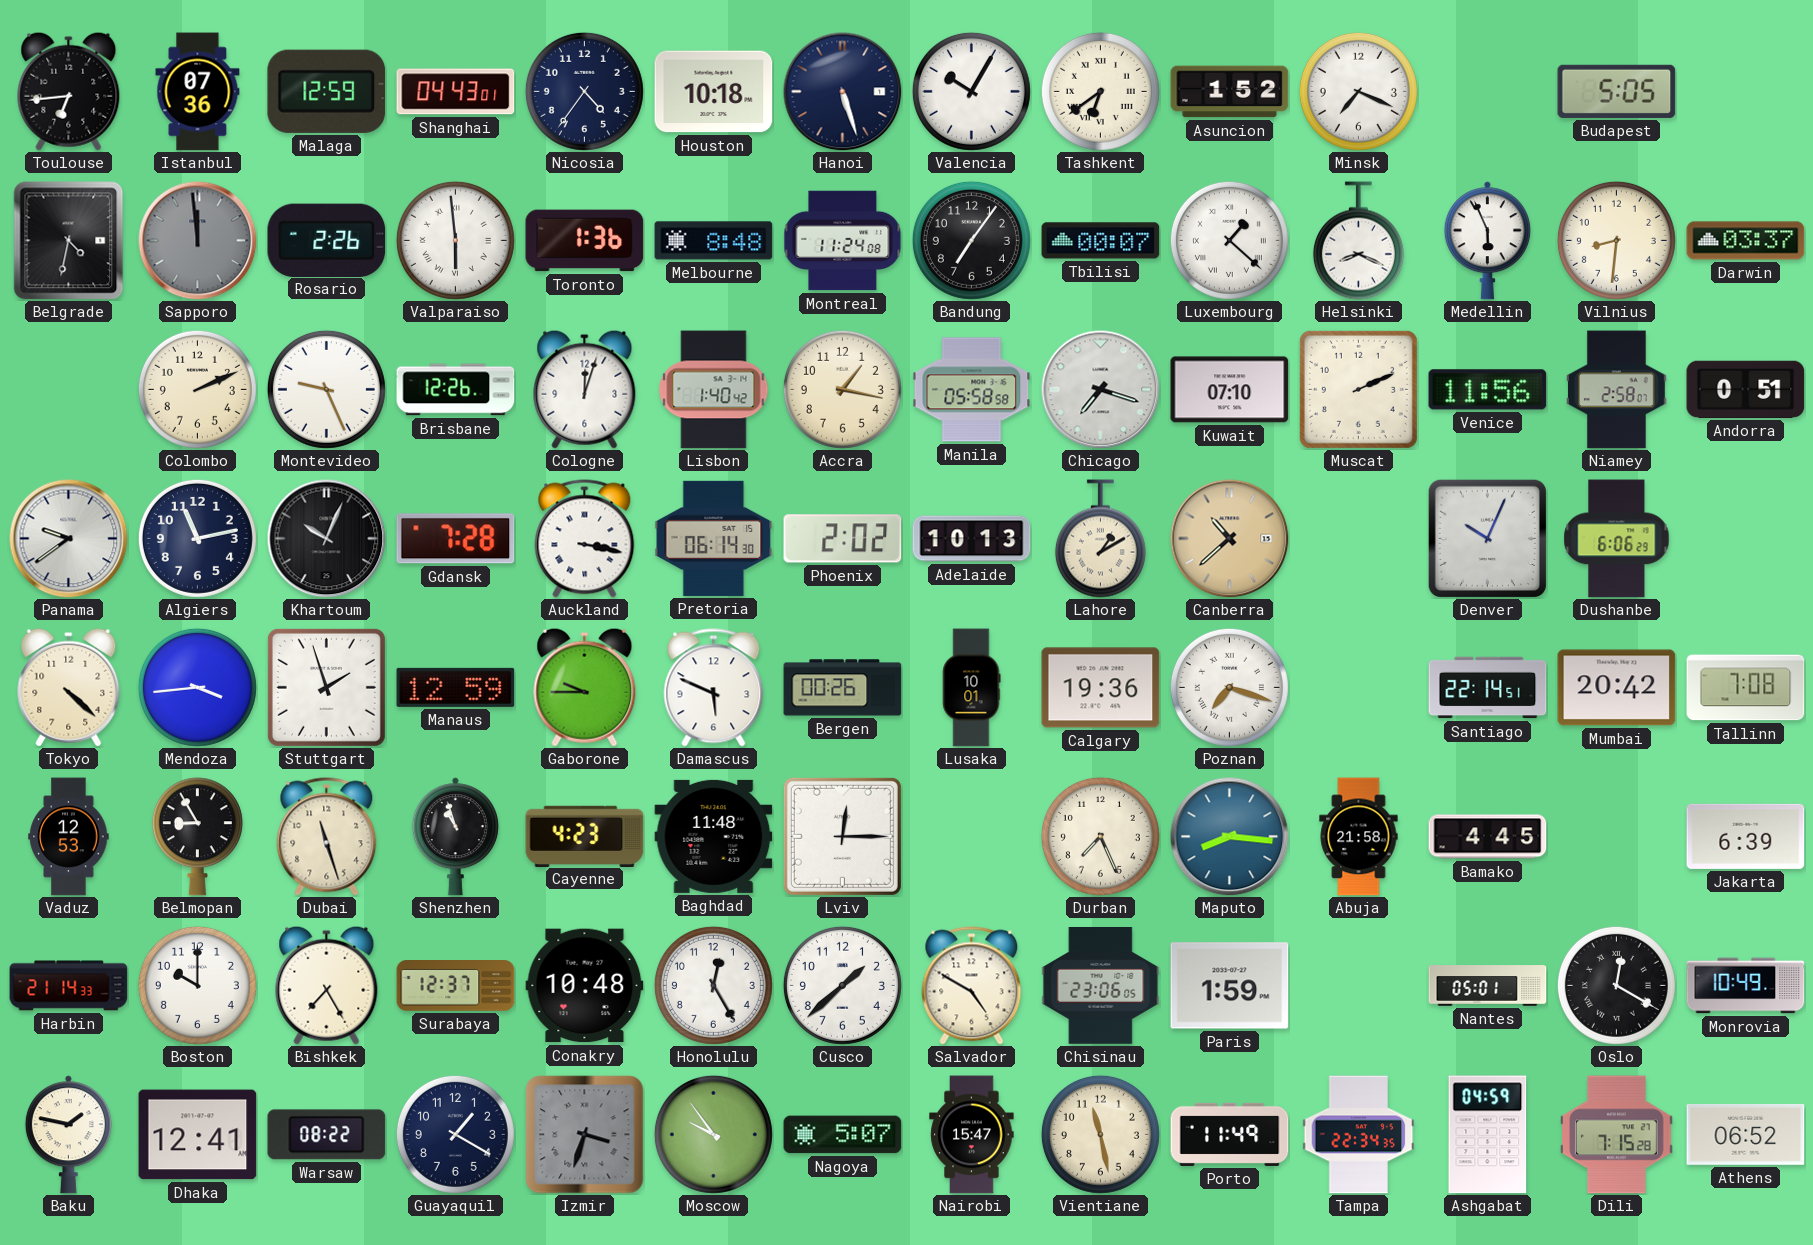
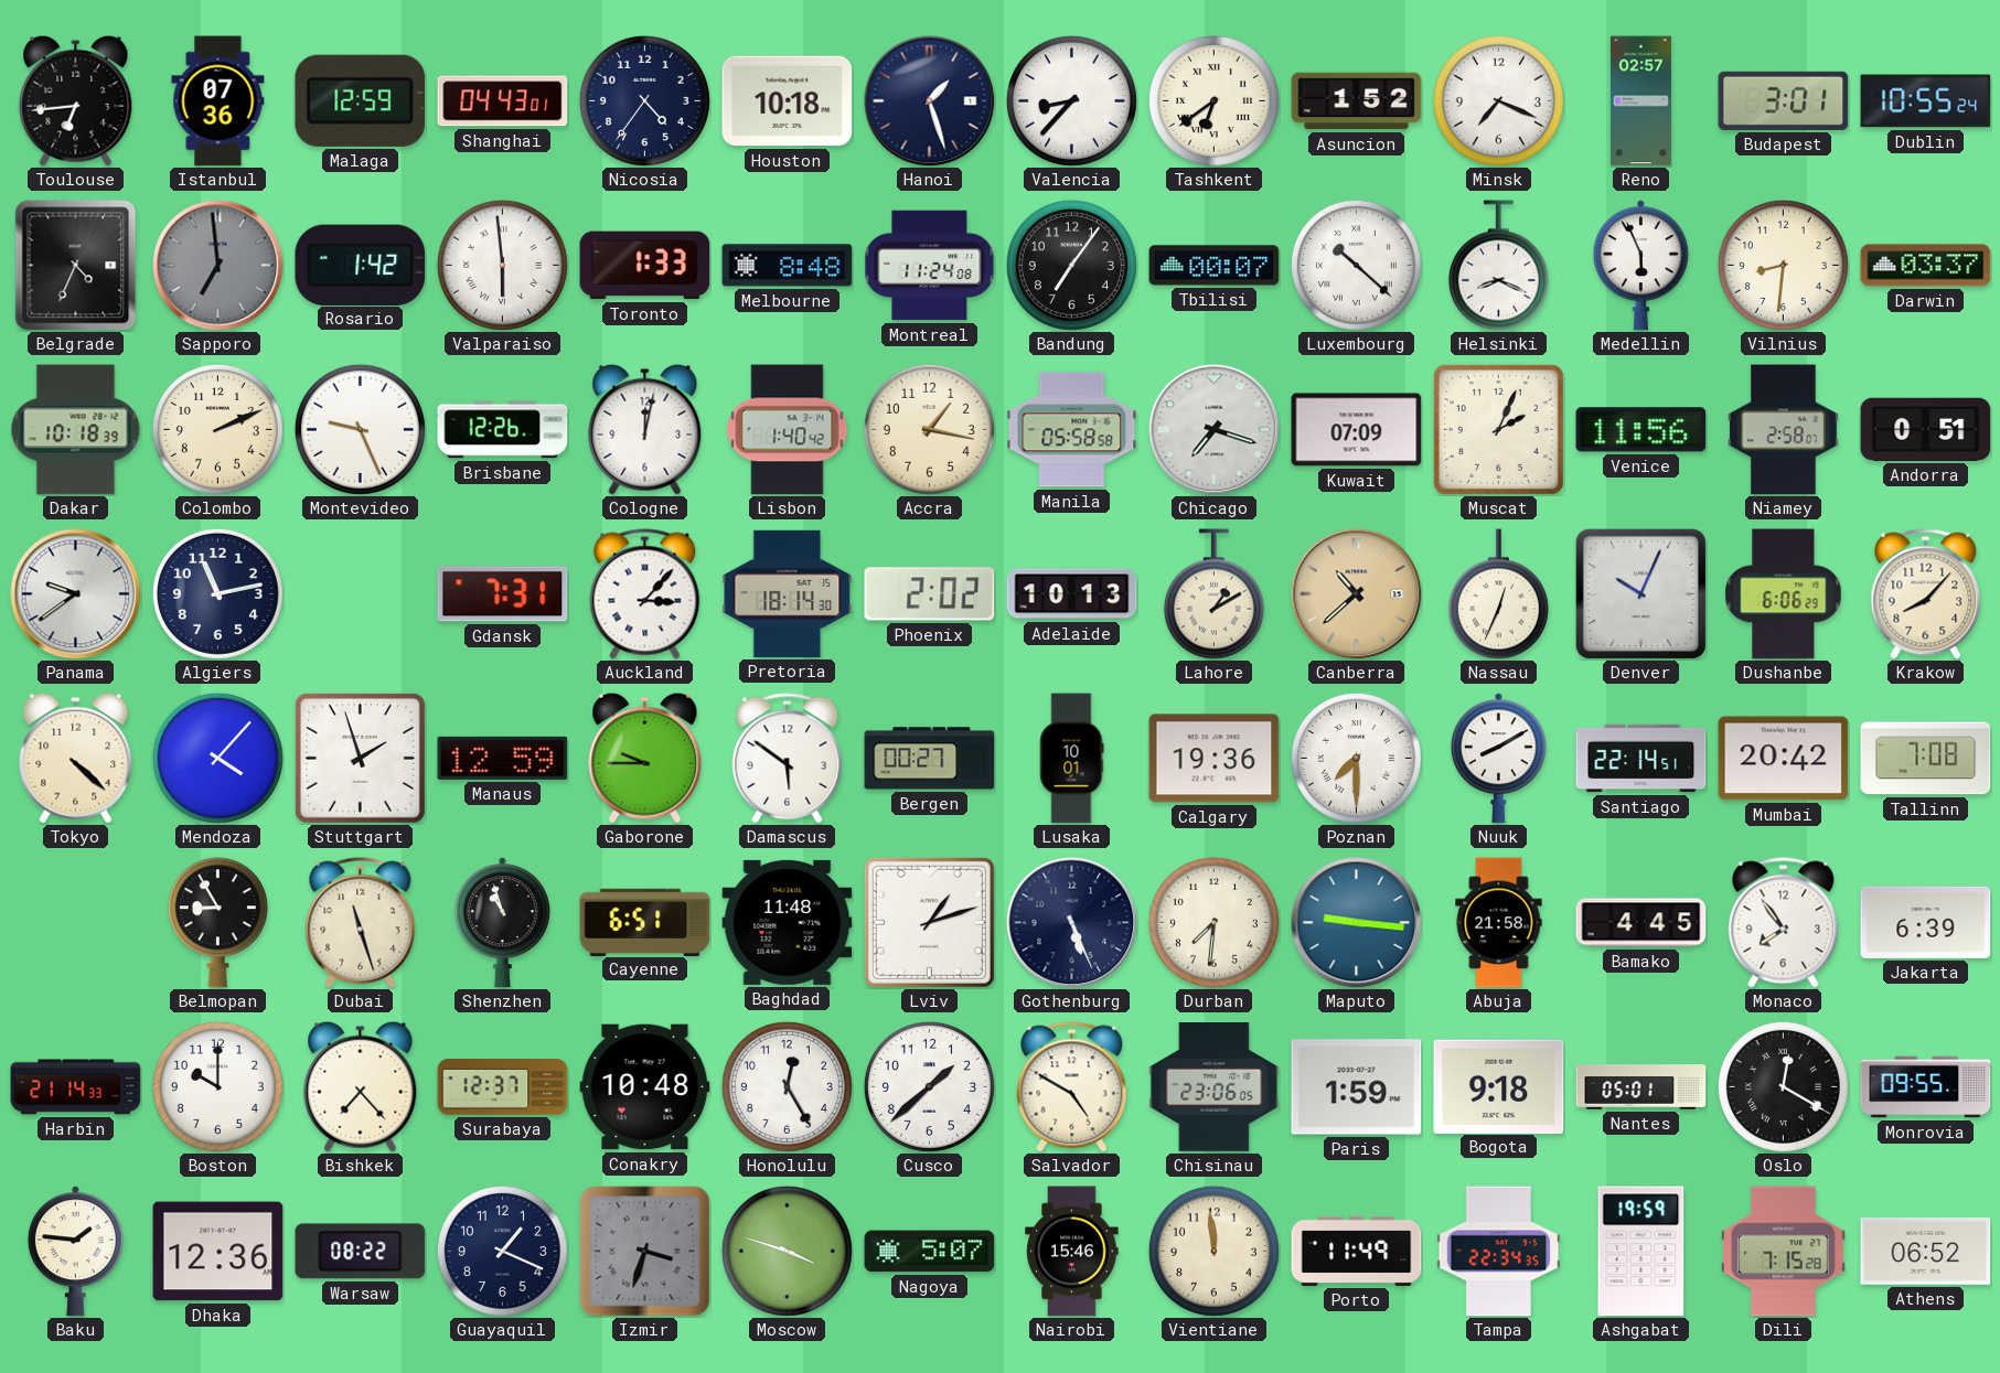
Hanoi: 5:27 -> 1:27
Valencia: 10:05 -> 8:37
Reno: none -> 02:57
Budapest: 5:05 -> 3:01
Dublin: none -> 10:55
Belgrade: 4:32 -> 4:34
Sapporo: 11:59 -> 6:59
Rosario: 2:26 -> 1:42
Toronto: 1:36 -> 1:33
Luxembourg: 1:22 -> 10:22
Dakar: none -> 10:18
Cologne: 12:03 -> 12:02
Kuwait: 07:10 -> 07:09
Muscat: 2:11 -> 2:04
Khartoum: 10:04 -> none
Gdansk: 7:28 -> 7:31
Auckland: 3:17 -> 3:07
Pretoria: 06:14 -> 18:14
Nassau: none -> 12:34
Krakow: none -> 8:07
Mendoza: 3:44 -> 4:07
Damascus: 5:49 -> 5:51
Bergen: 00:26 -> 00:27
Poznan: 7:18 -> 7:30
Nuuk: none -> 8:10
Vaduz: 12:53 -> none
Cayenne: 4:23 -> 6:51
Lviv: 12:15 -> 1:12
Gothenburg: none -> 5:26
Durban: 7:26 -> 7:31
Maputo: 8:16 -> 9:16
Monaco: none -> 7:54
Bishkek: 7:25 -> 7:23
Bogota: none -> 9:18
Monrovia: 10:49 -> 09:55
Baku: 1:47 -> 1:46
Dhaka: 12:41 -> 12:36
Guayaquil: 1:20 -> 1:19
Moscow: 9:54 -> 3:48
Nairobi: 15:47 -> 15:46
Vientiane: 11:28 -> 11:59
Ashgabat: 04:59 -> 19:59
